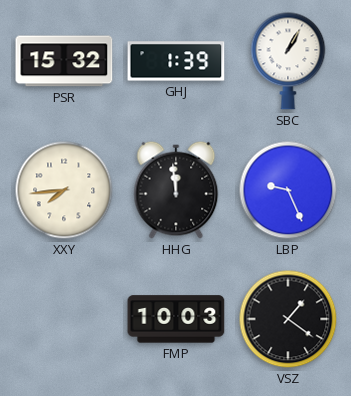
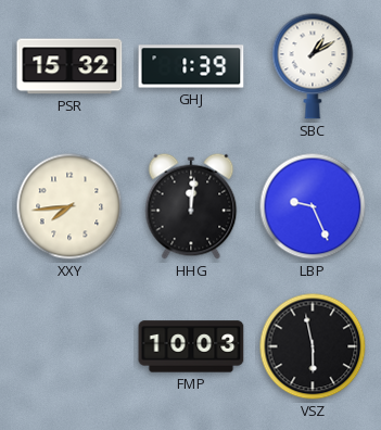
SBC: 1:05 -> 1:10
HHG: 11:59 -> 12:01
VSZ: 1:21 -> 5:58
